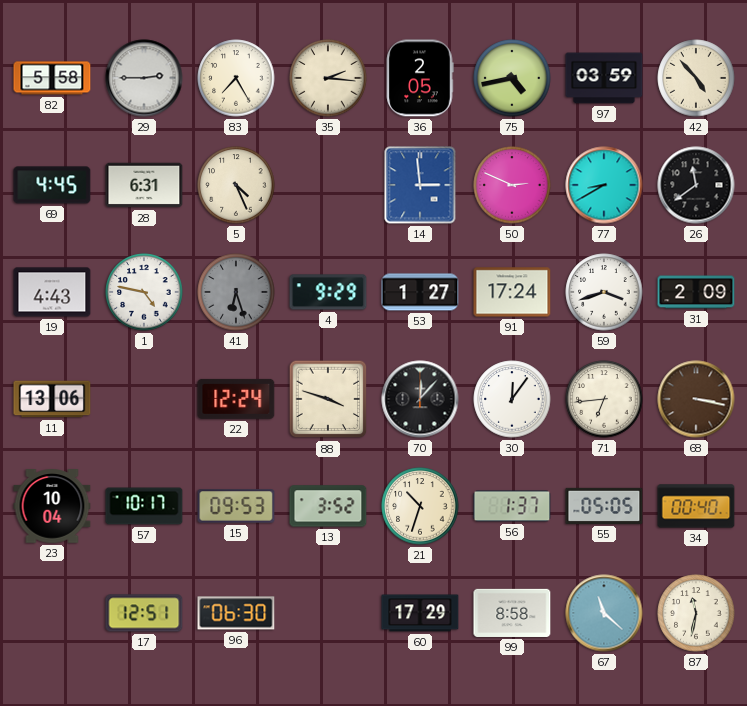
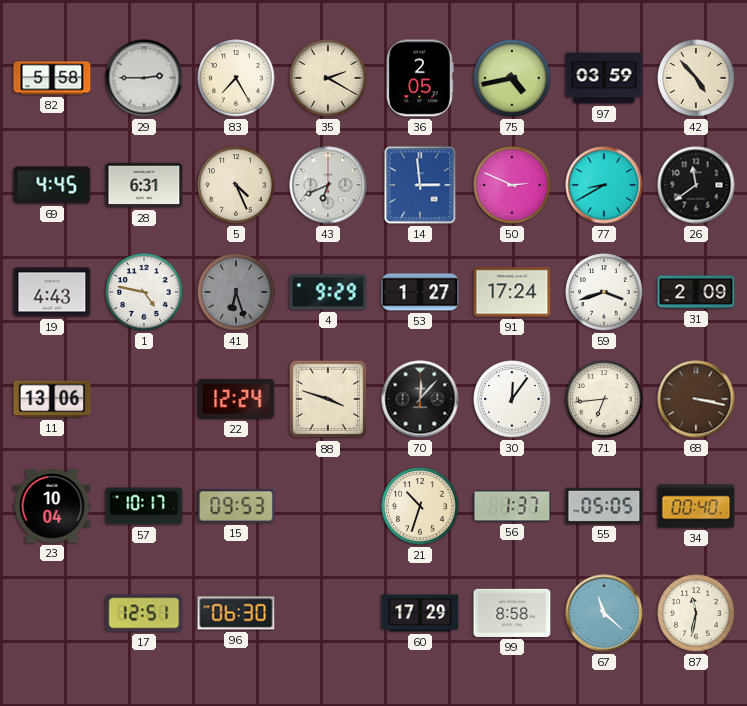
35: 2:16 -> 2:20
43: none -> 6:41
13: 3:52 -> none
